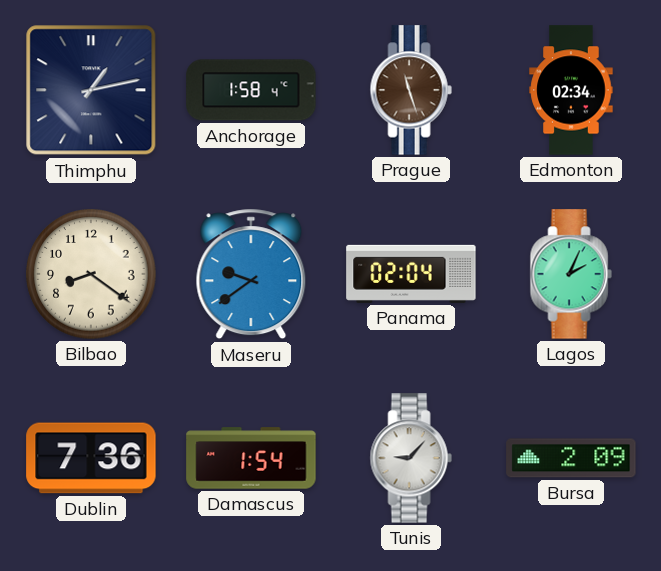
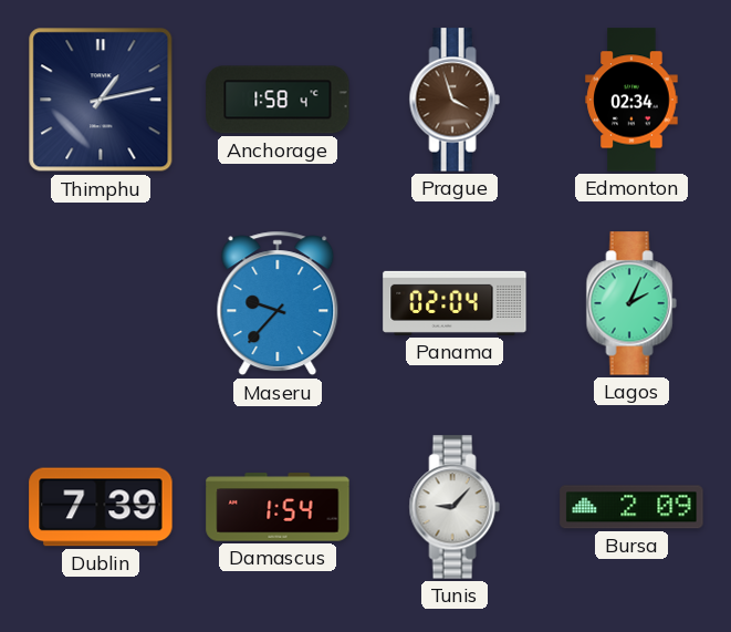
Prague: 11:27 -> 3:57
Bilbao: 8:21 -> none
Maseru: 9:39 -> 9:37
Dublin: 7:36 -> 7:39
